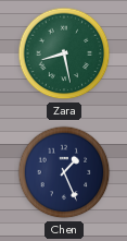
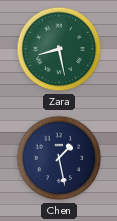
Chen: 1:26 -> 1:28
